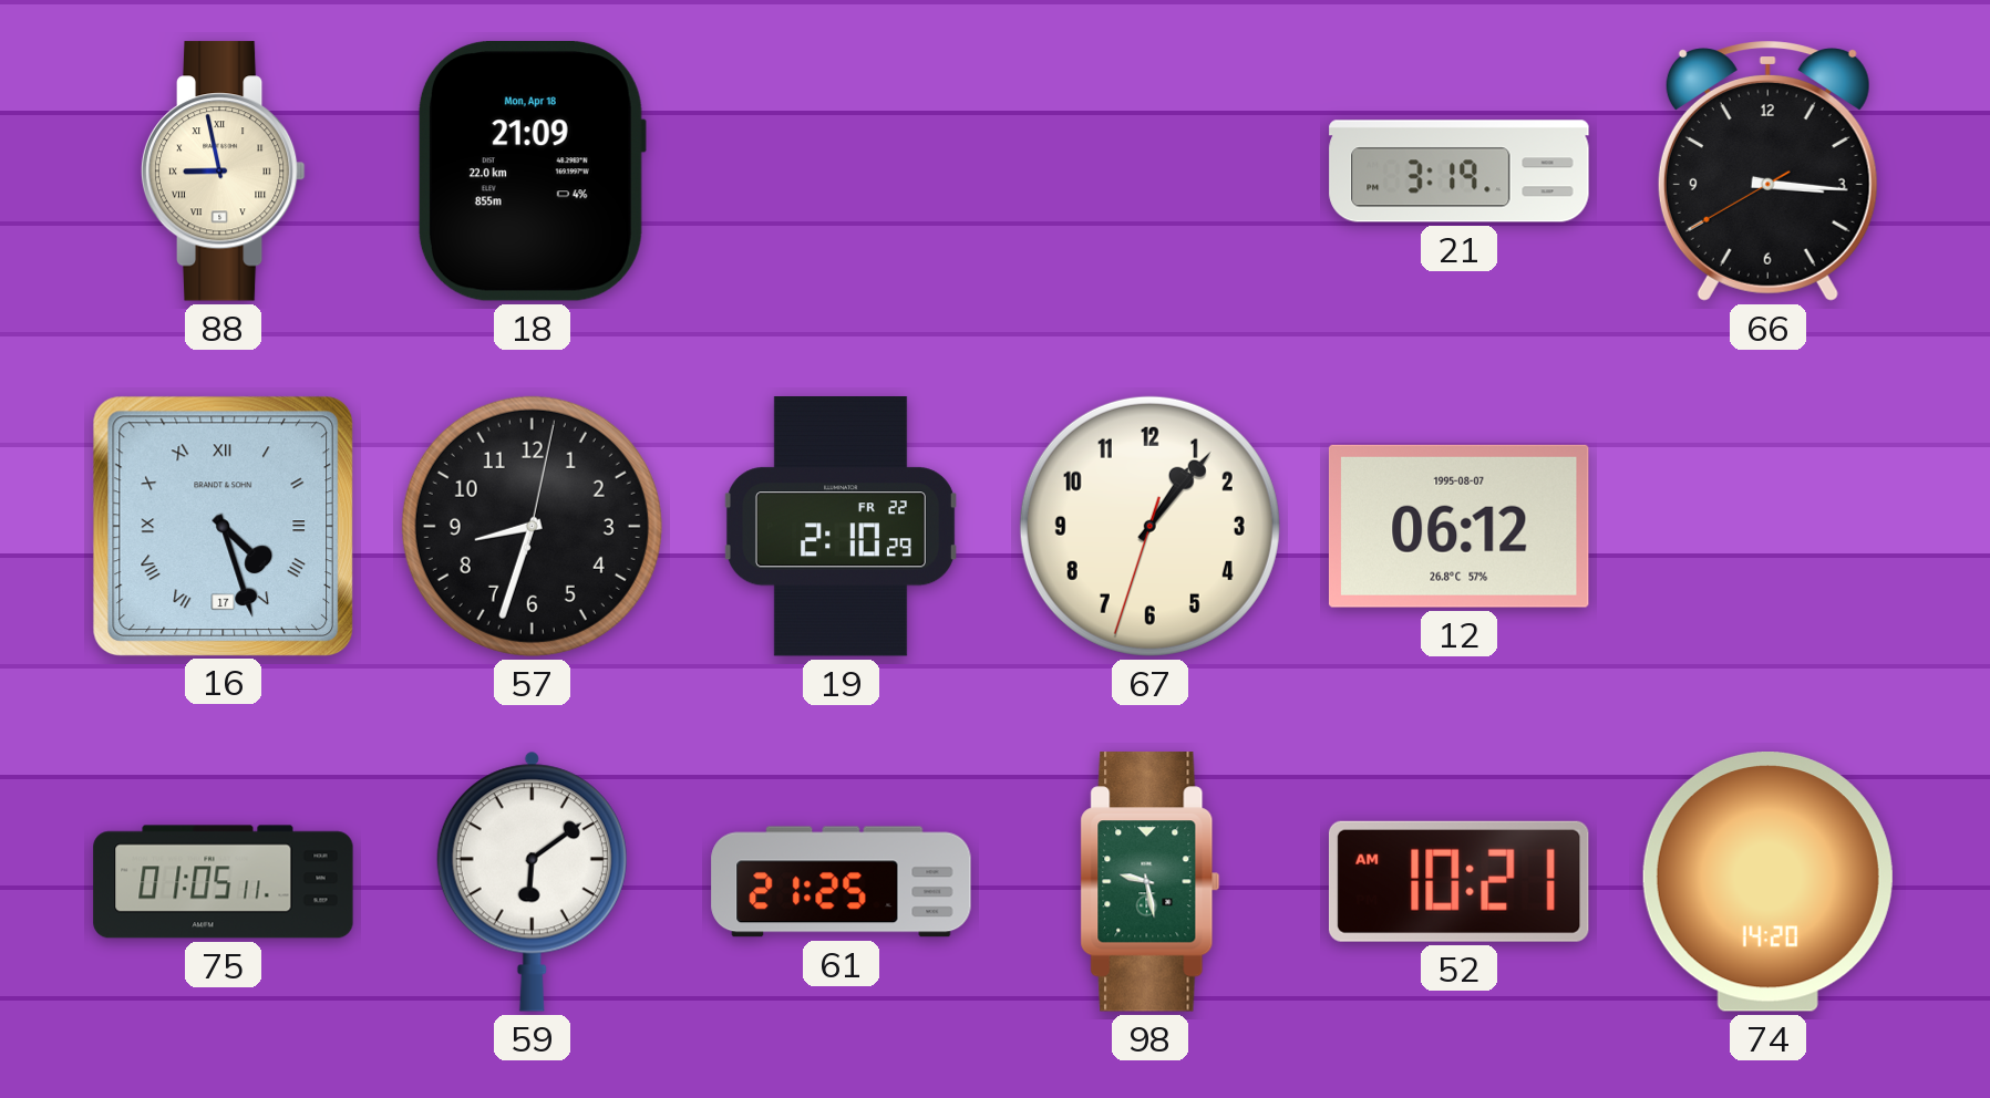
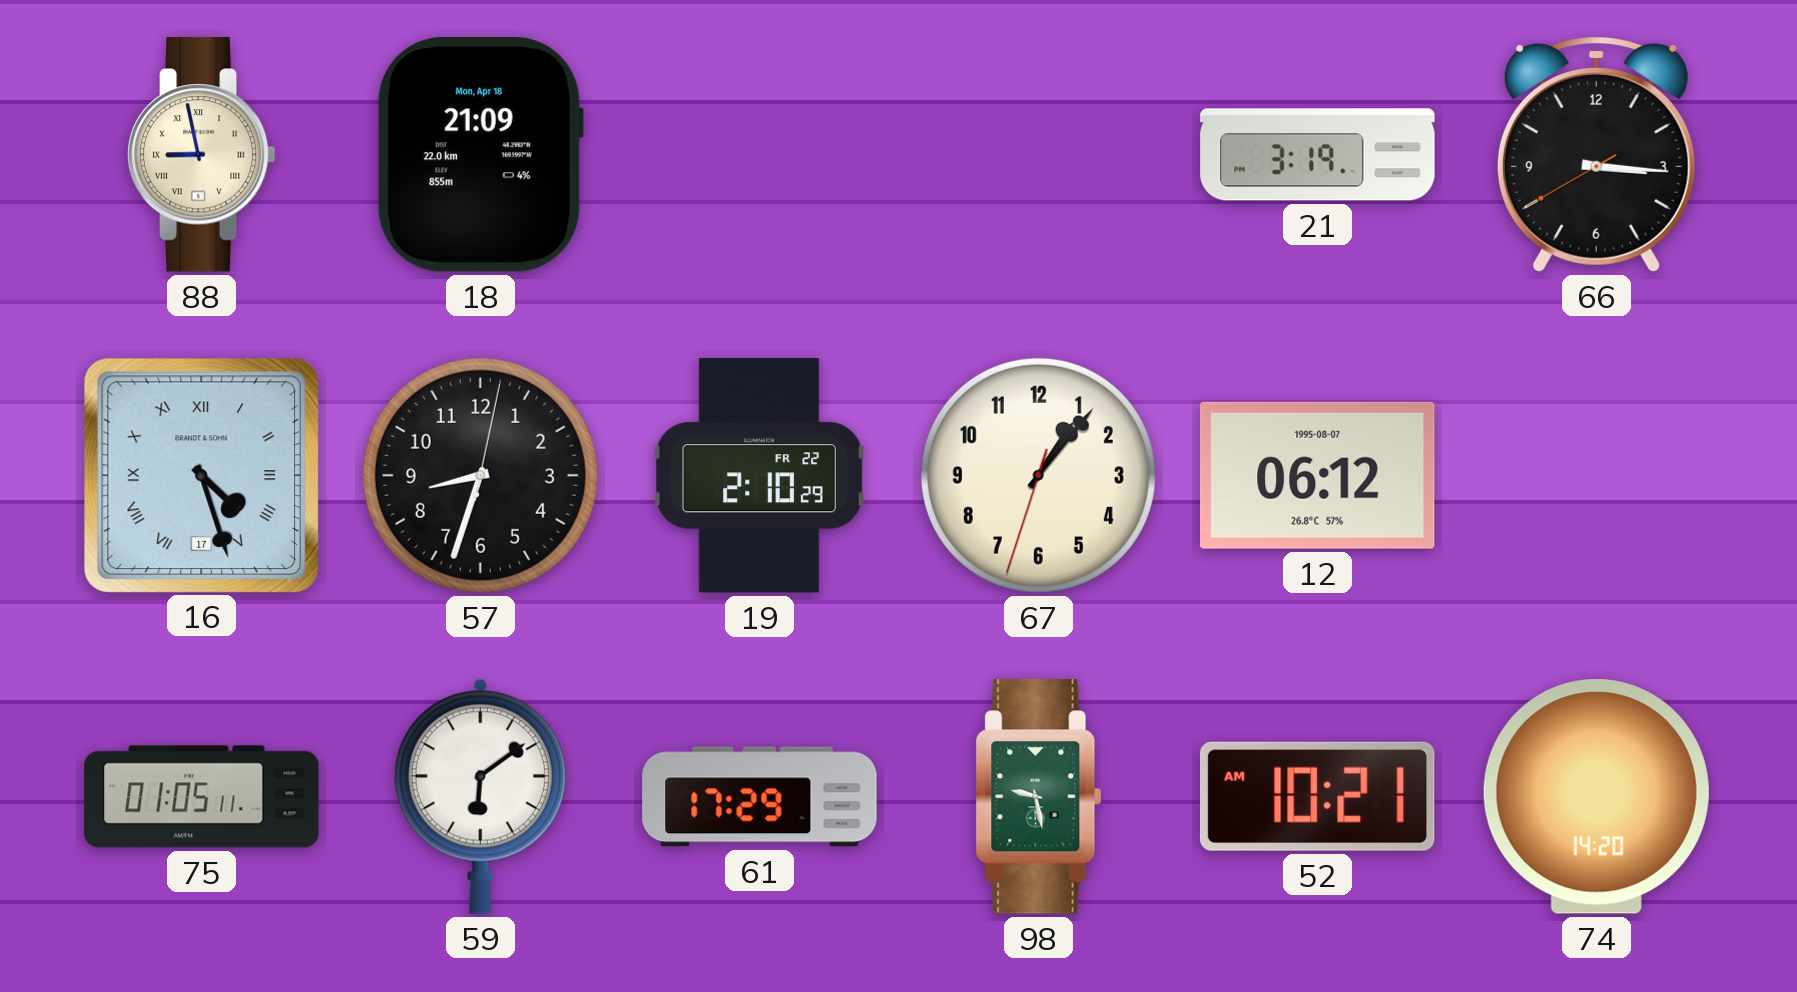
61: 21:25 -> 17:29
